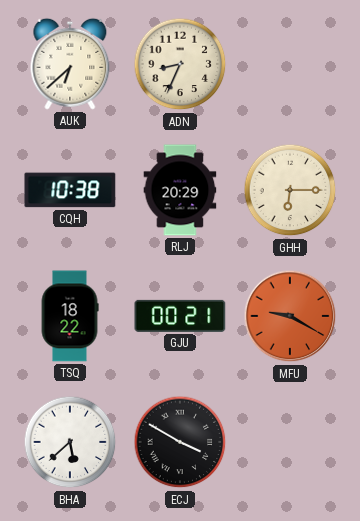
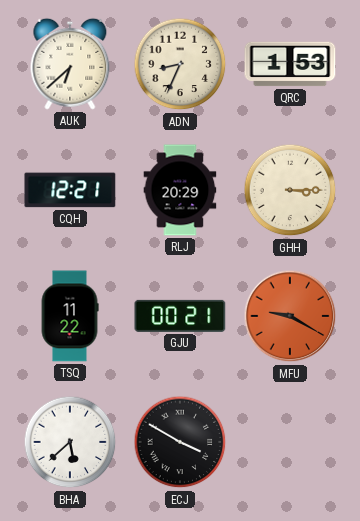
QRC: none -> 1:53
CQH: 10:38 -> 12:21
GHH: 6:15 -> 3:15
TSQ: 18:22 -> 11:22
